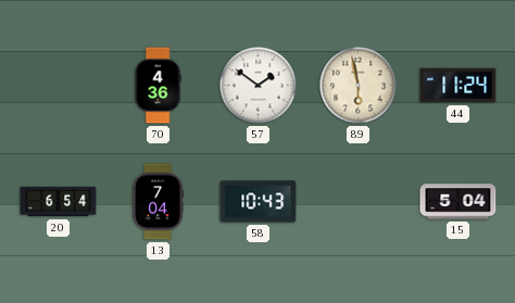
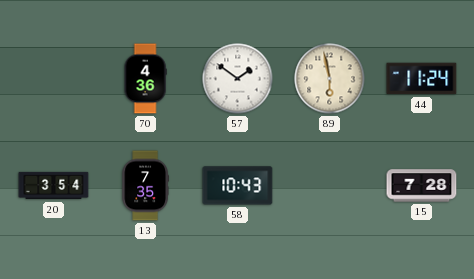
20: 6:54 -> 3:54
13: 7:04 -> 7:35
15: 5:04 -> 7:28
